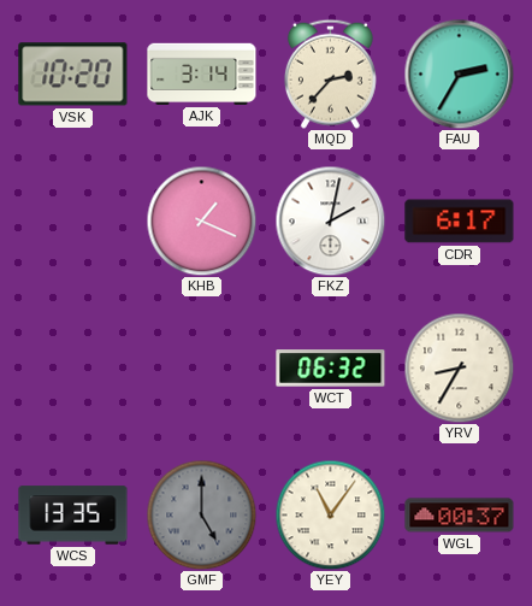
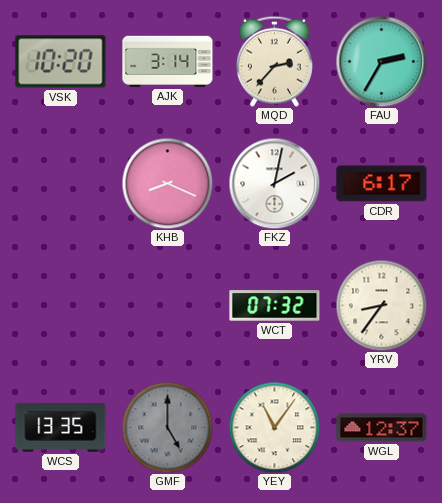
KHB: 1:19 -> 8:19
WCT: 06:32 -> 07:32
YRV: 8:35 -> 8:36
WGL: 00:37 -> 12:37
